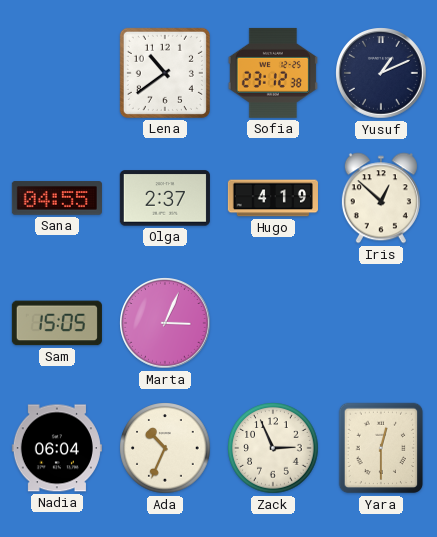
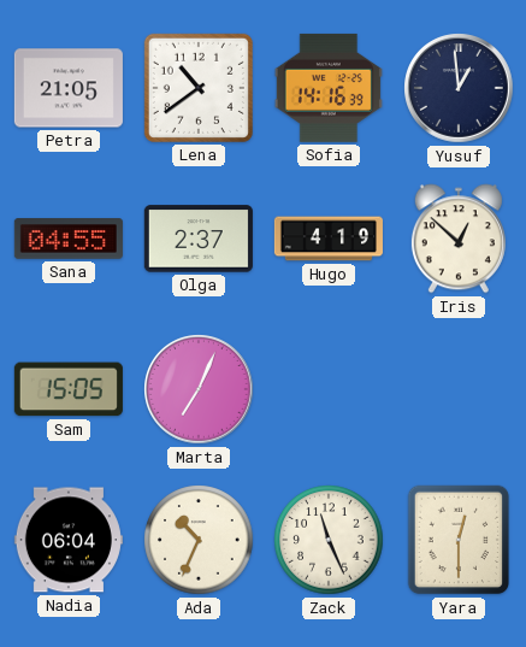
Petra: none -> 21:05
Sofia: 23:12 -> 14:16
Yusuf: 1:11 -> 12:59
Marta: 3:04 -> 7:04
Zack: 2:56 -> 11:26
